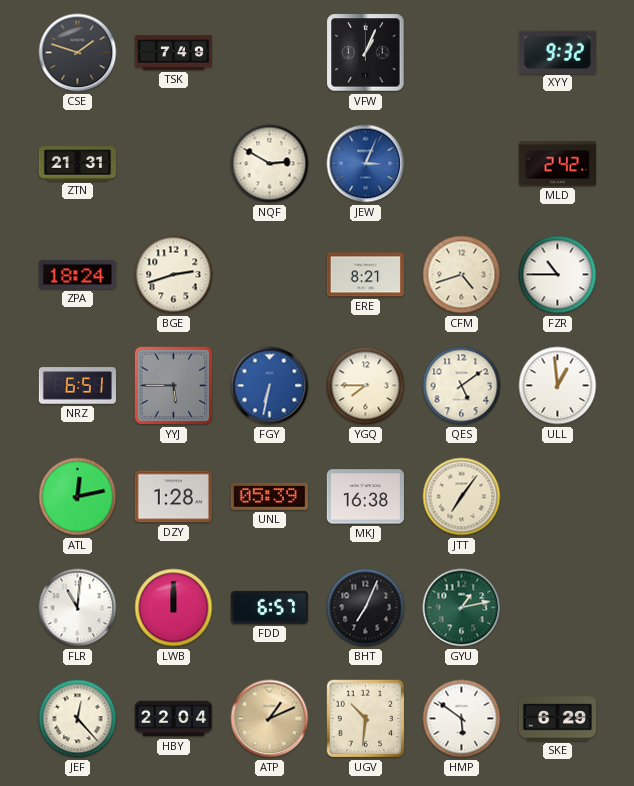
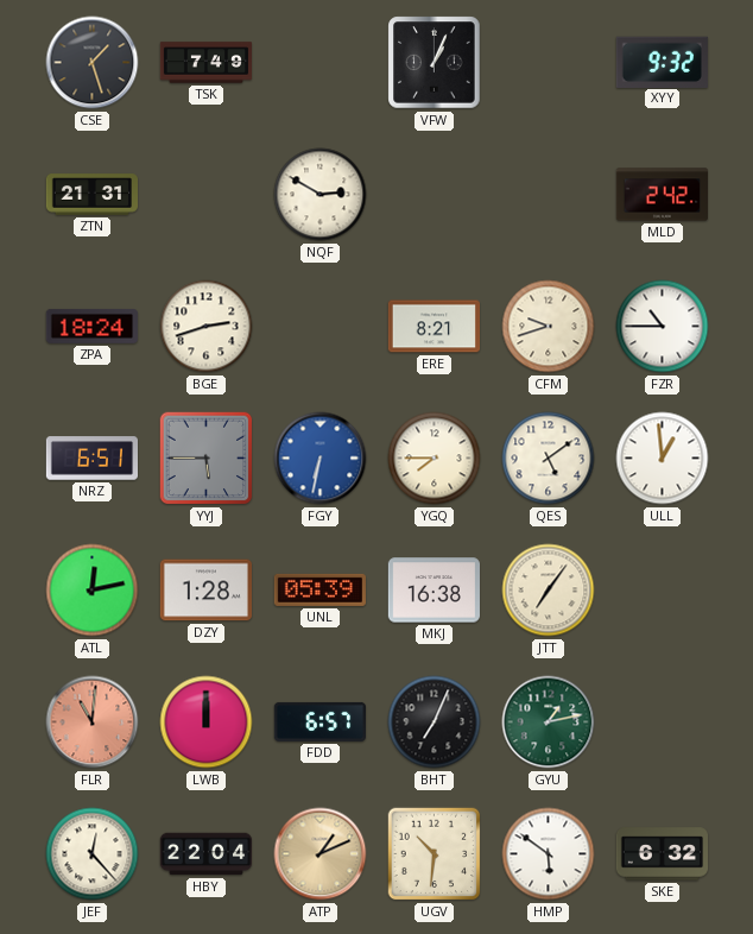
CSE: 1:48 -> 1:27
JEW: 3:04 -> none
CFM: 4:42 -> 9:42
FLR dial: white -> salmon
SKE: 6:29 -> 6:32
